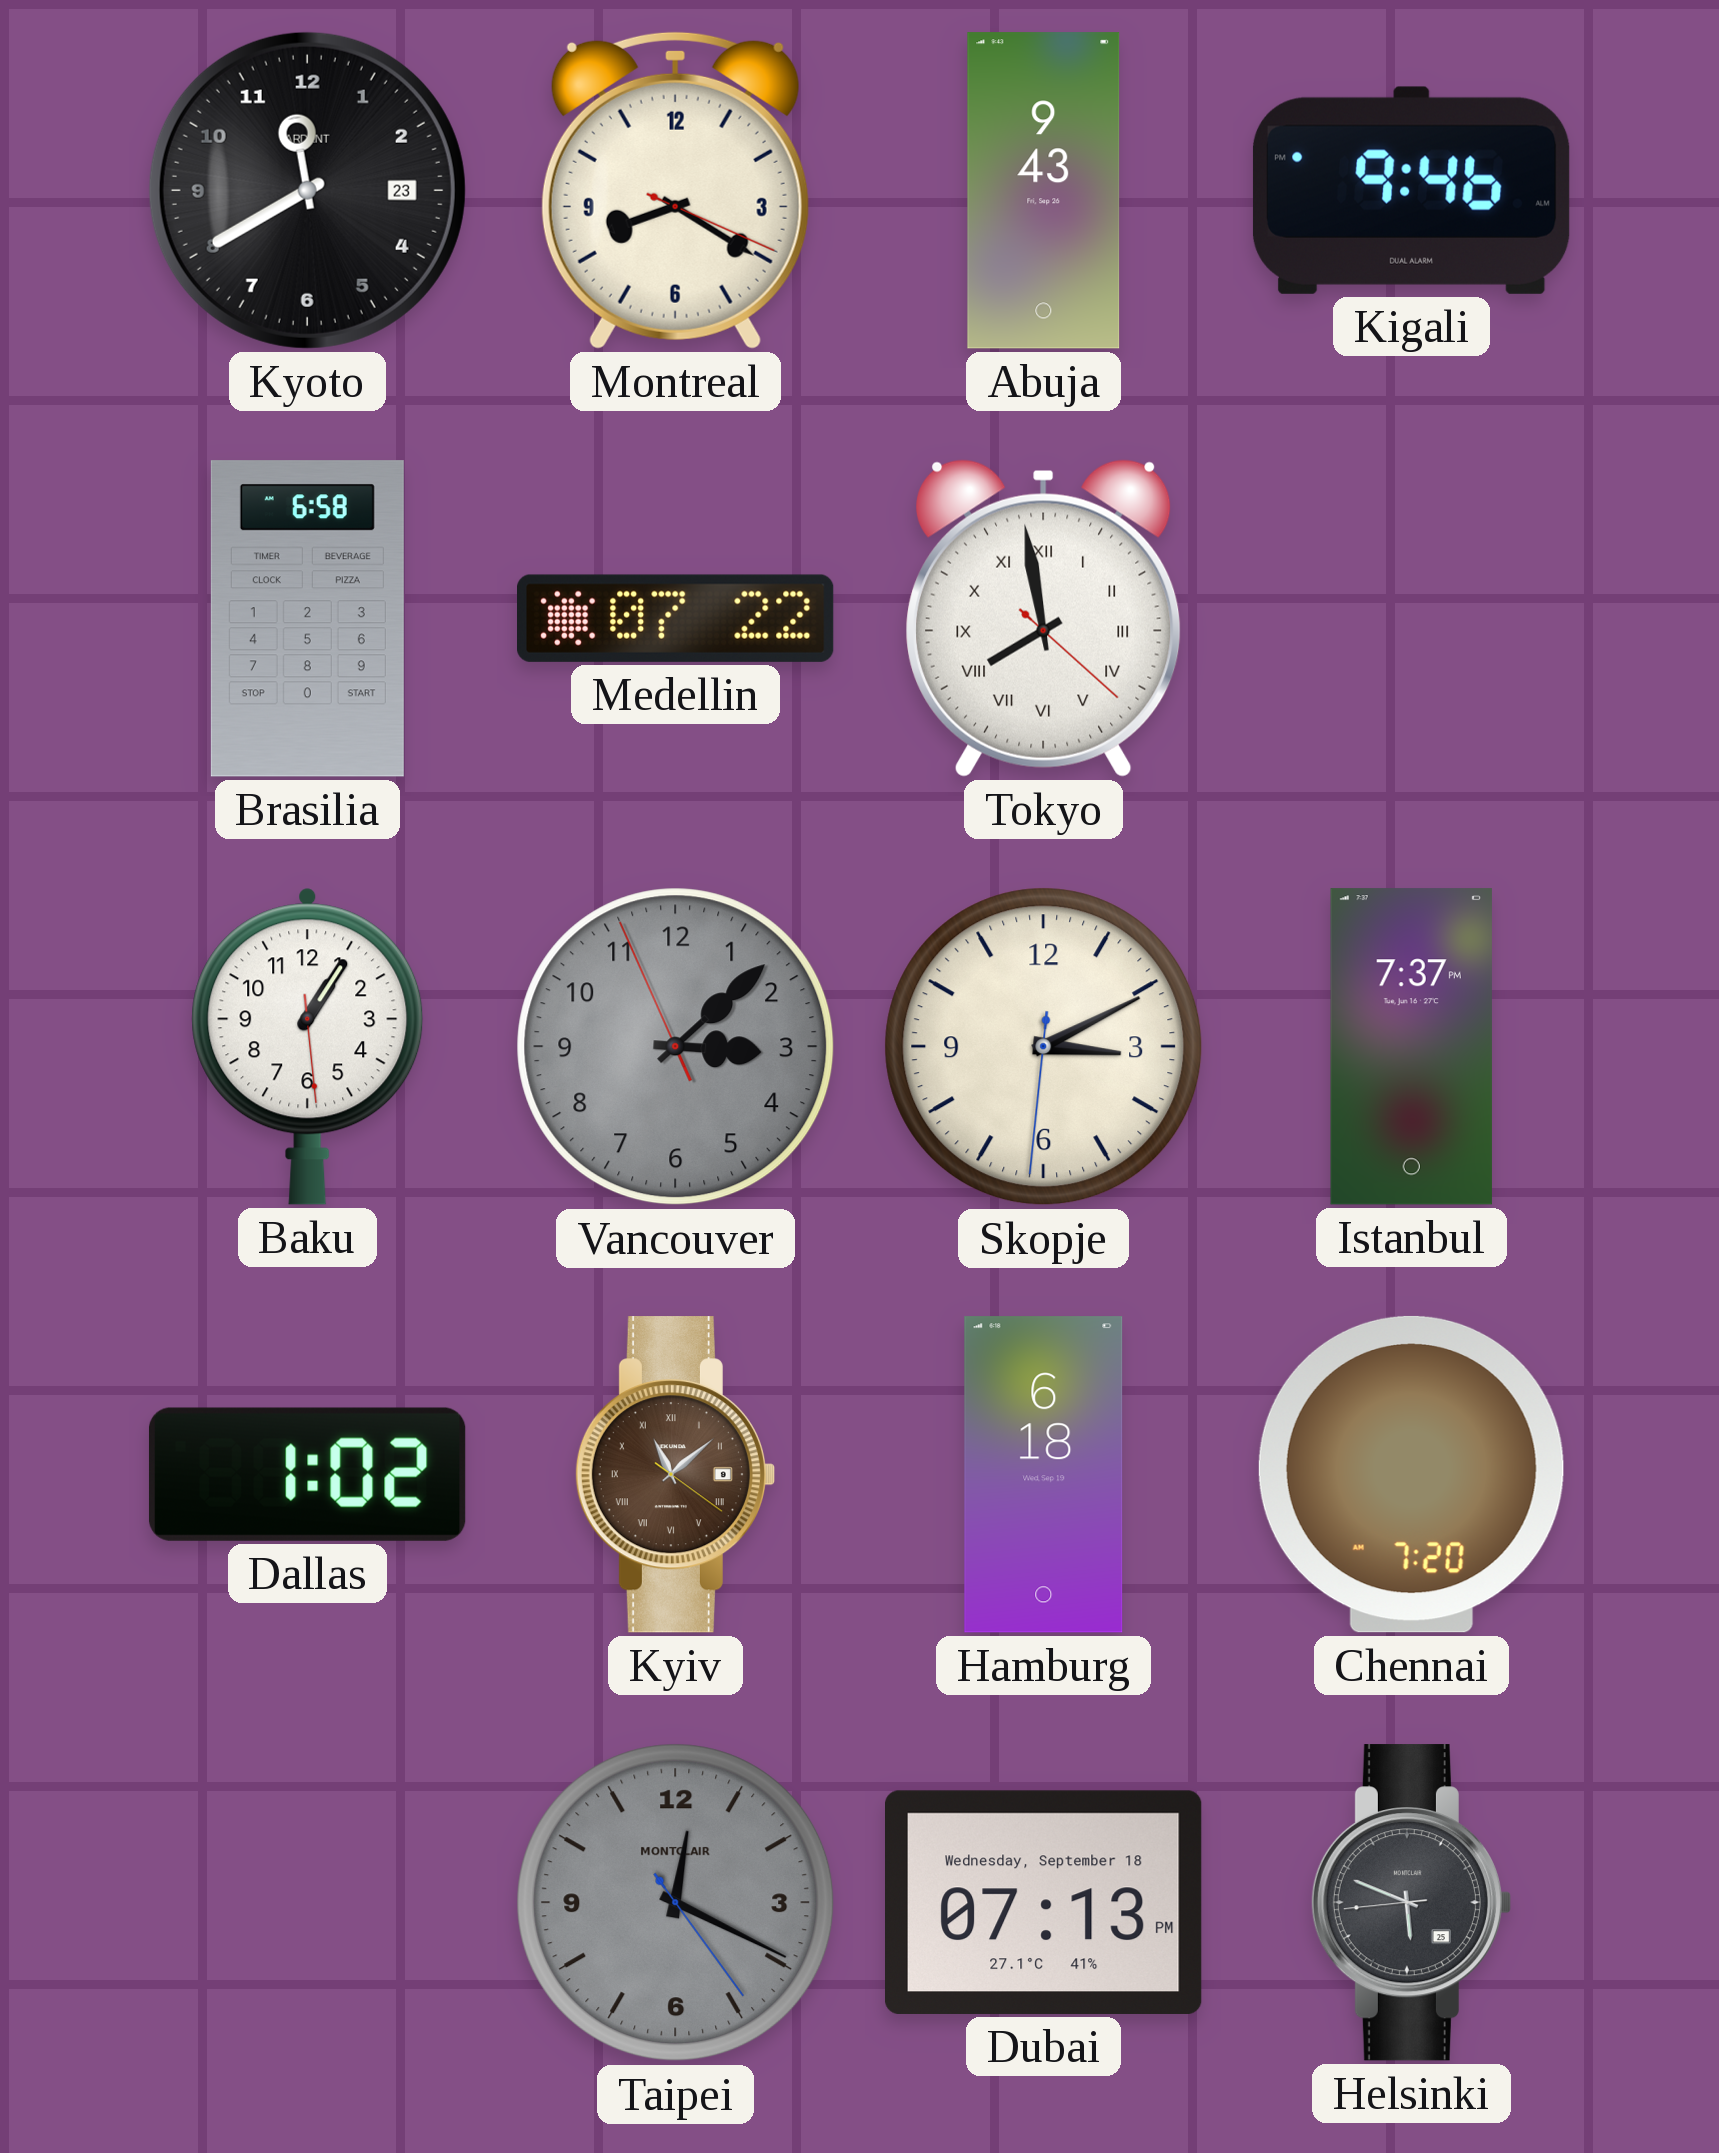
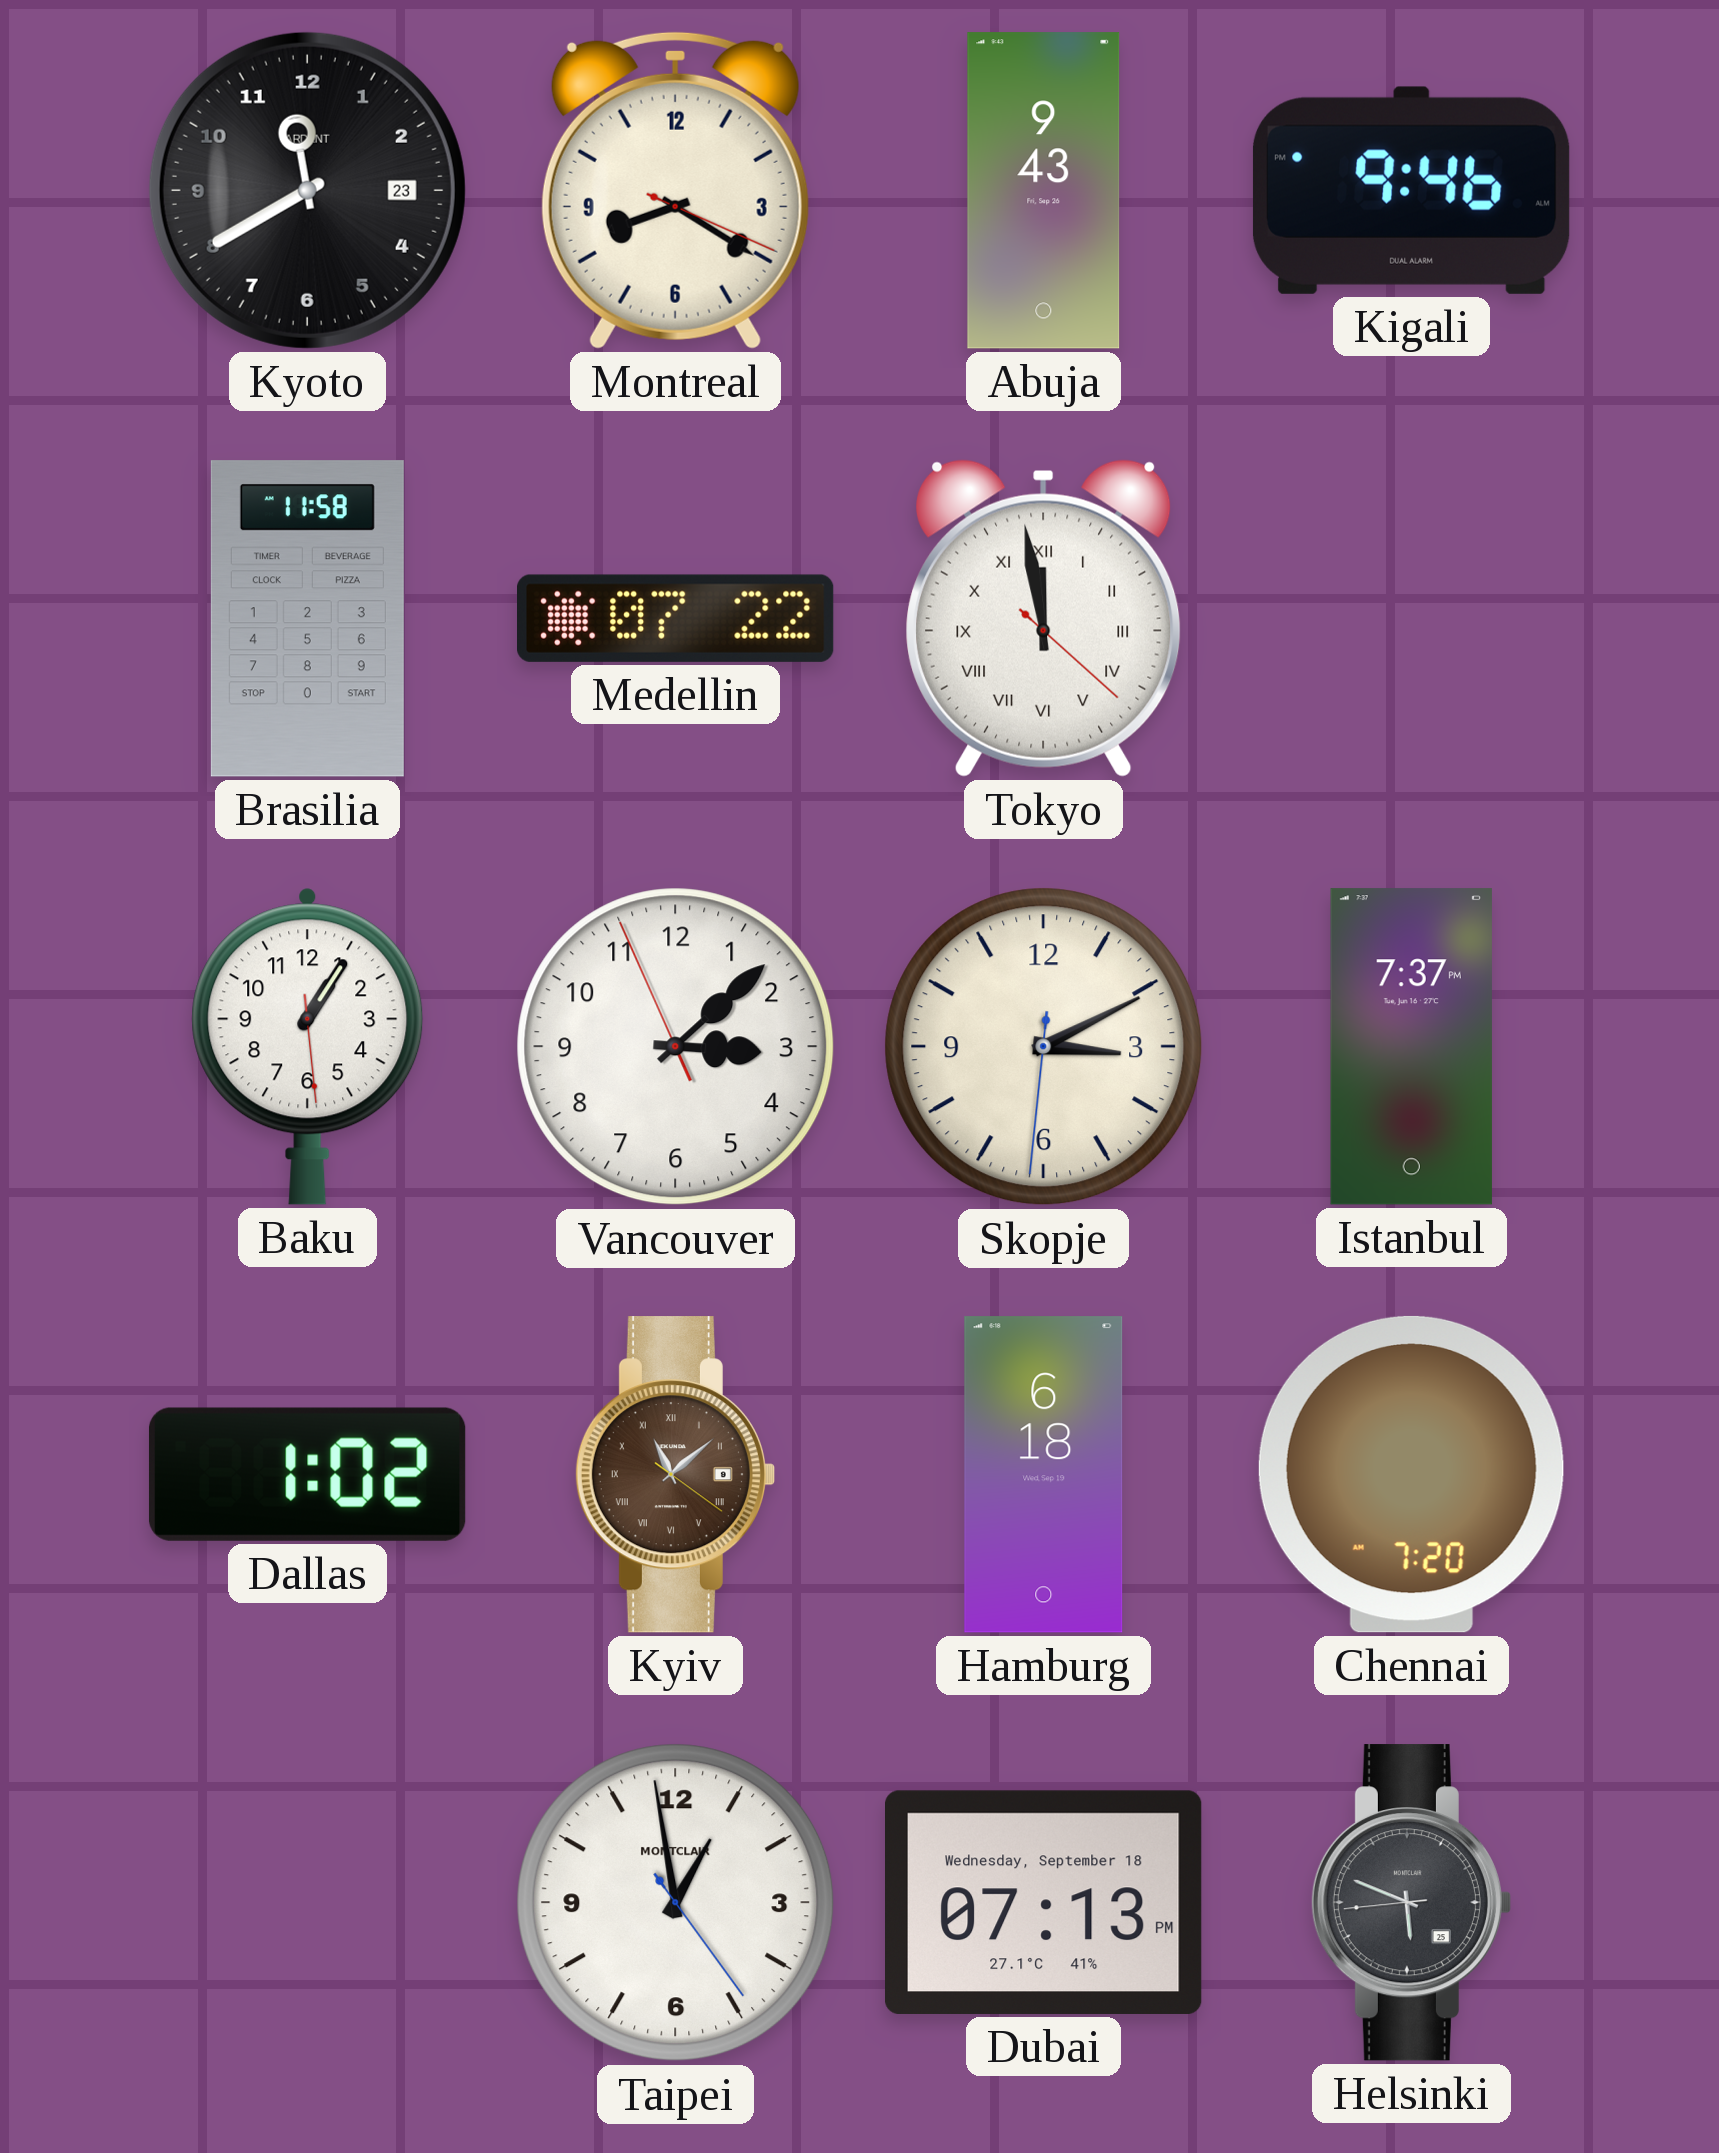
Brasilia: 6:58 -> 11:58
Tokyo: 7:58 -> 11:58
Vancouver dial: grey -> white
Taipei: 12:19 -> 12:58
Taipei dial: grey -> white
